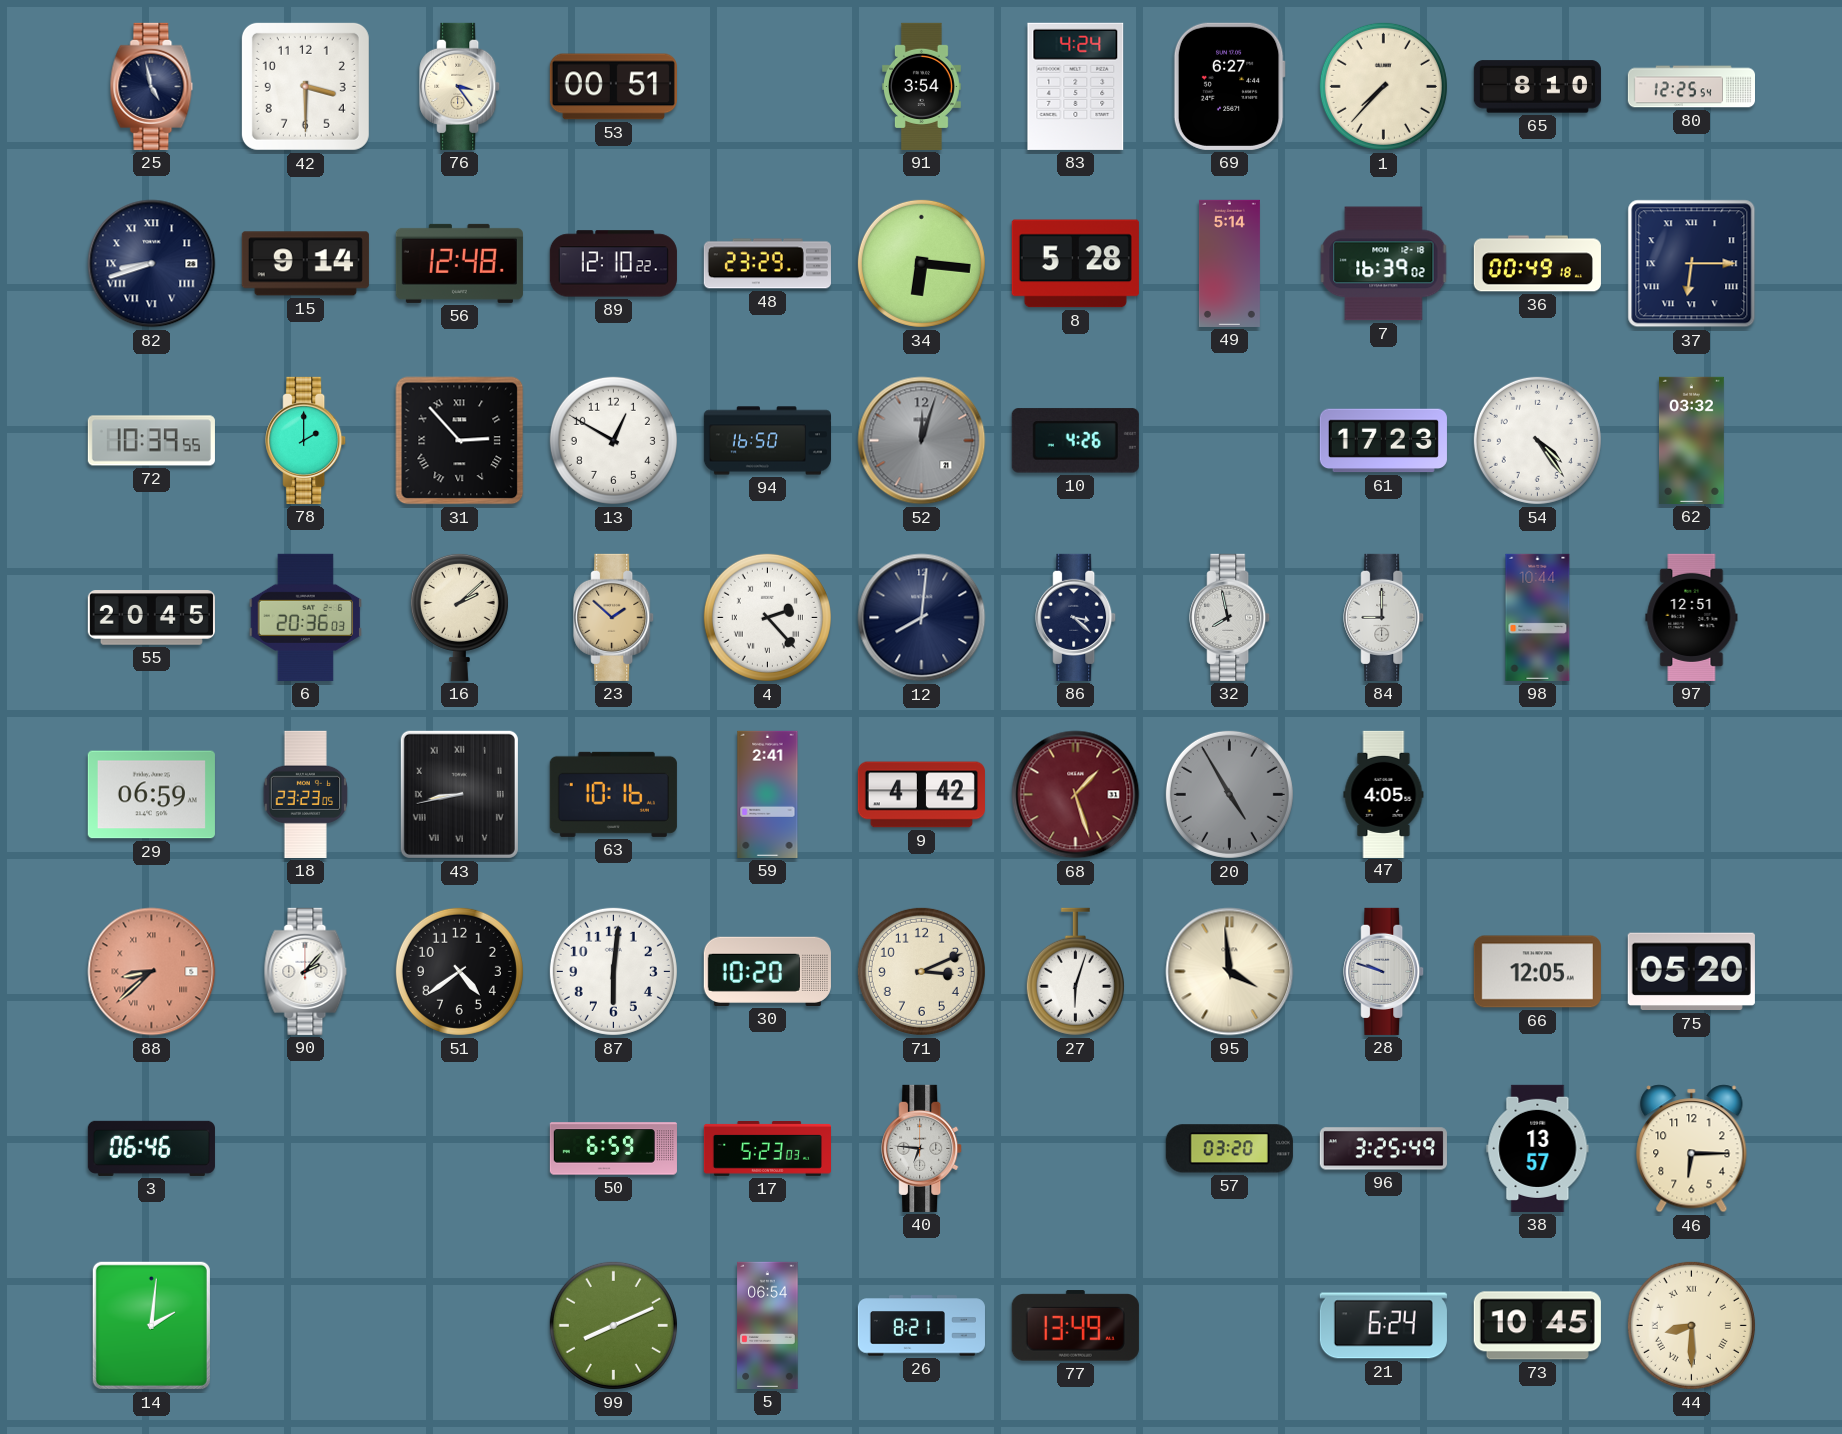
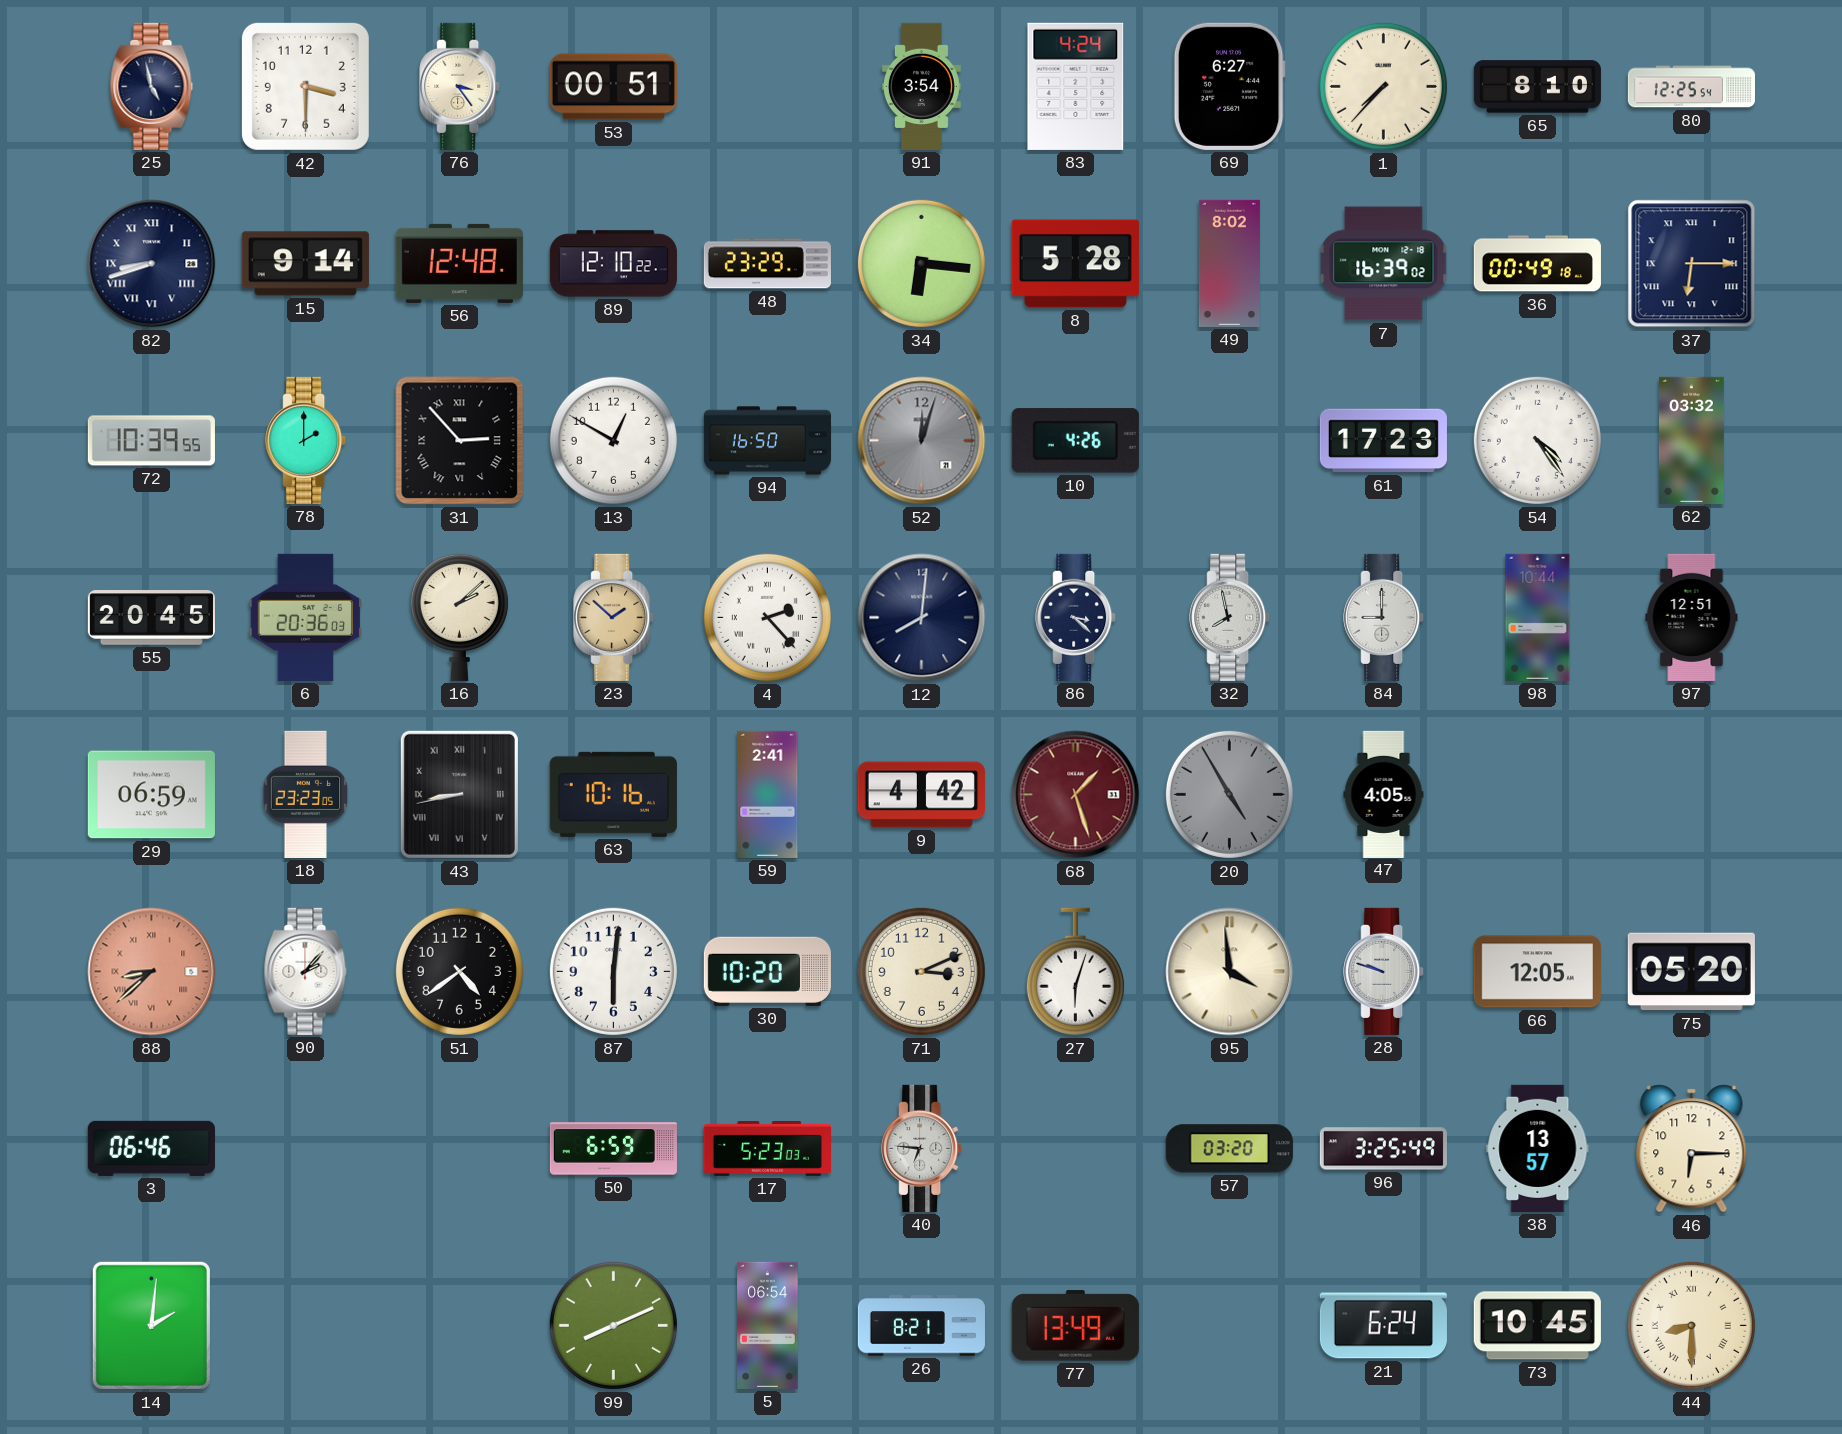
49: 5:14 -> 8:02
